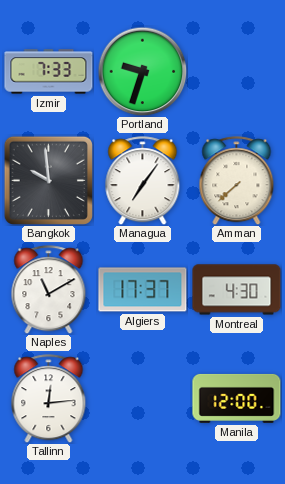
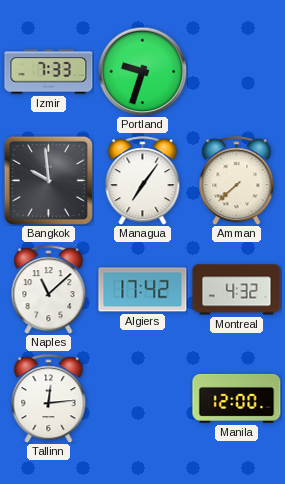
Naples: 11:10 -> 11:08
Algiers: 17:37 -> 17:42
Montreal: 4:30 -> 4:32
